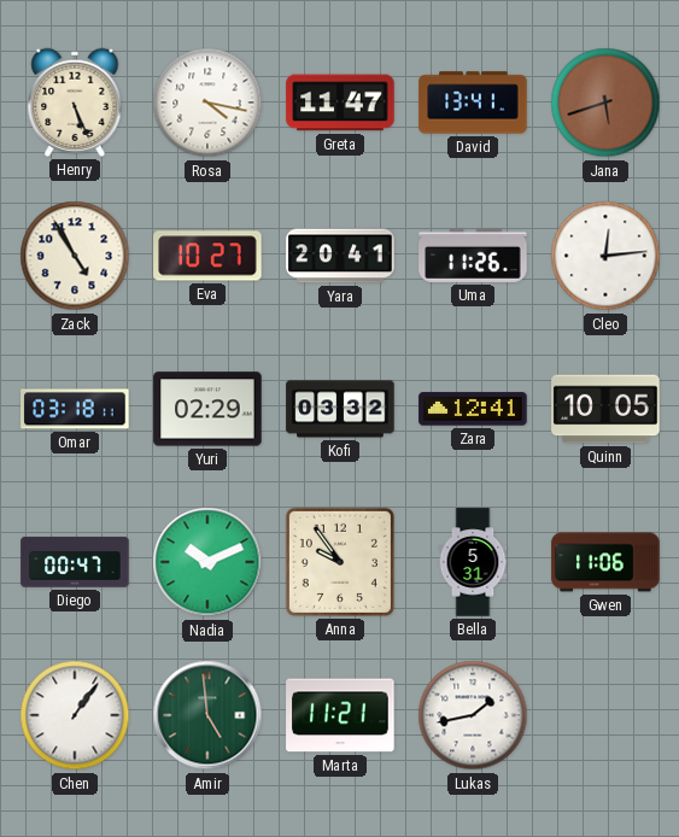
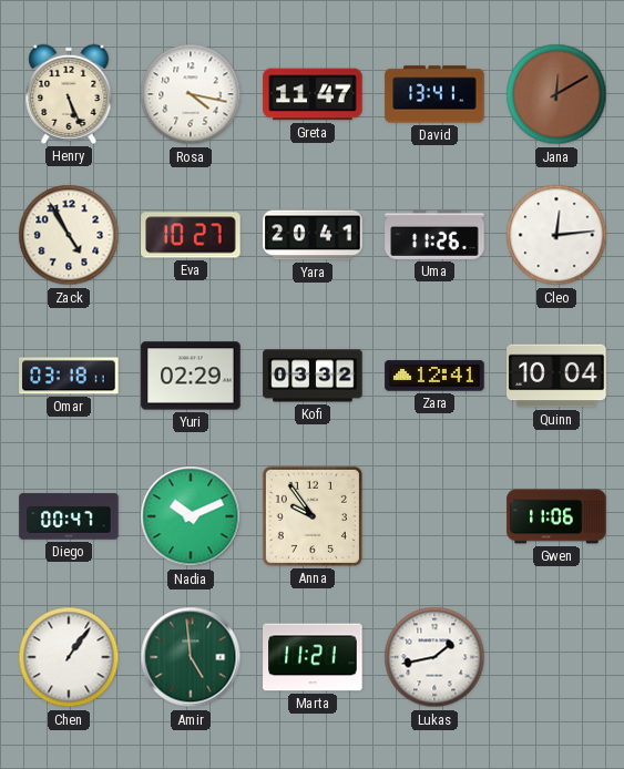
Jana: 5:42 -> 12:10
Quinn: 10:05 -> 10:04
Bella: 5:31 -> none
